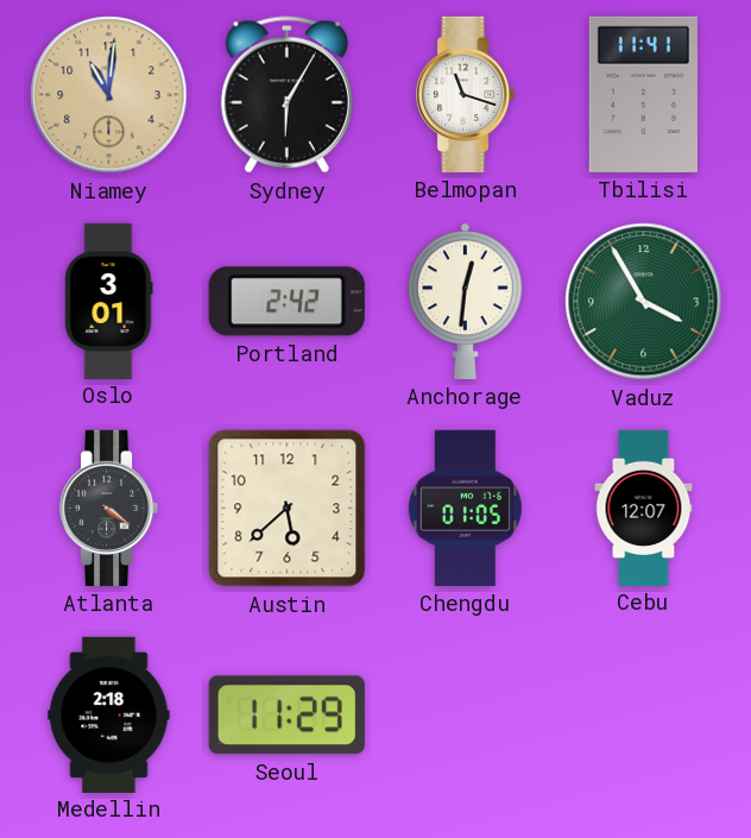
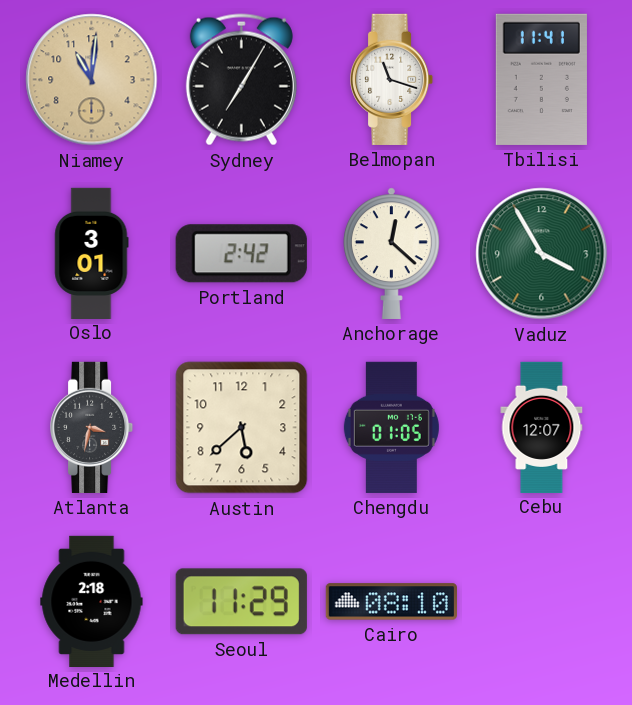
Sydney: 6:05 -> 7:05
Anchorage: 12:31 -> 12:22
Atlanta: 4:21 -> 3:32
Cairo: none -> 08:10
